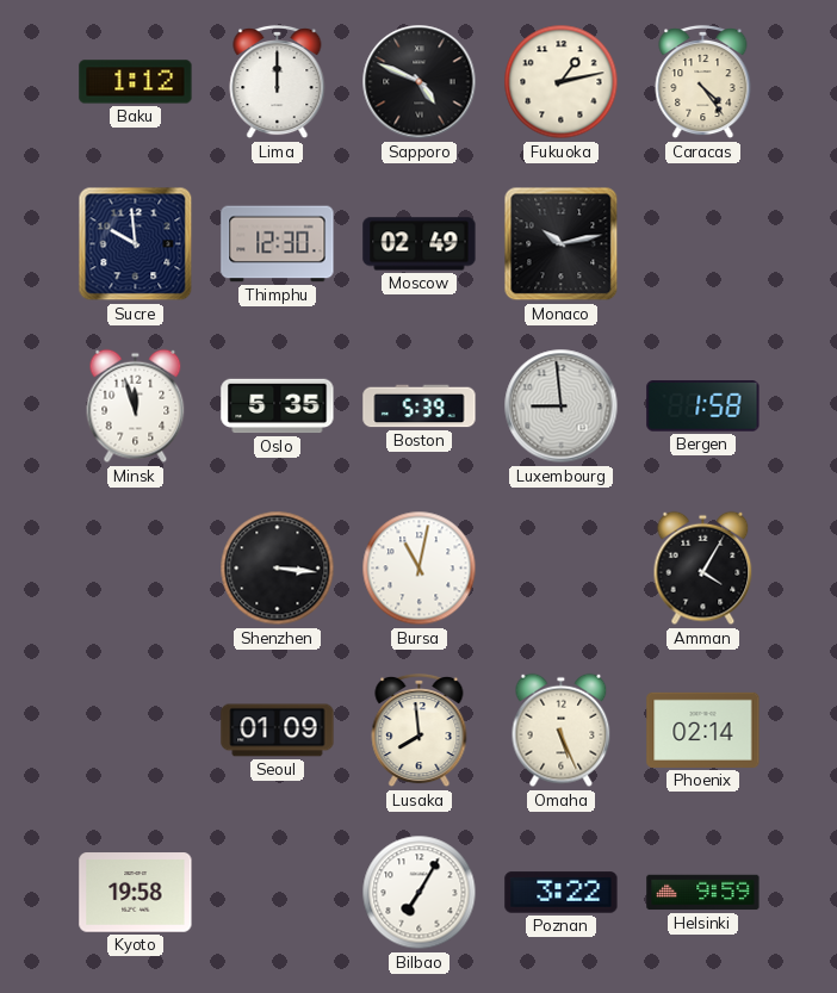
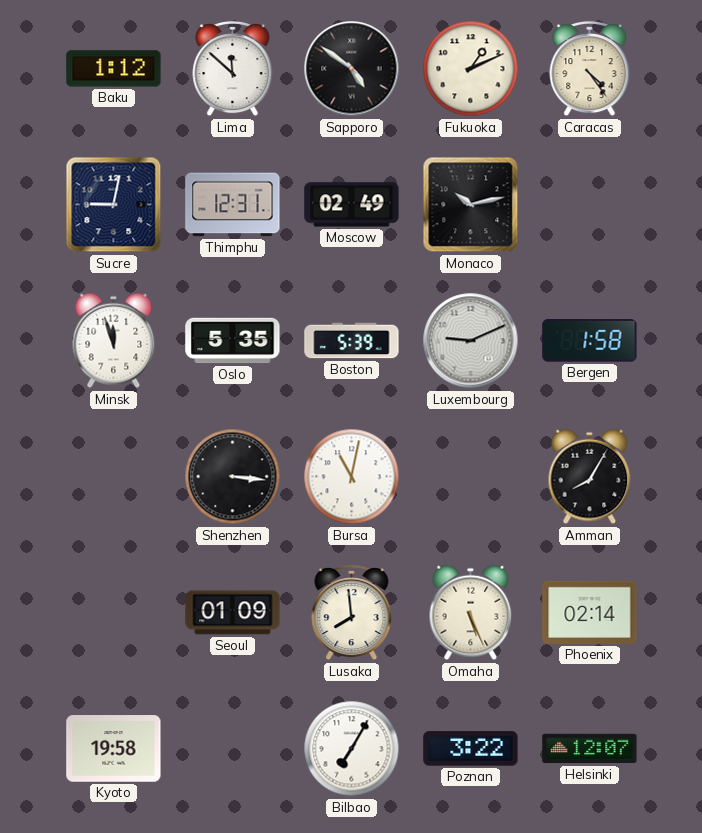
Lima: 12:00 -> 11:52
Sapporo: 4:49 -> 4:51
Fukuoka: 1:13 -> 1:11
Sucre: 9:59 -> 9:02
Thimphu: 12:30 -> 12:31
Luxembourg: 8:59 -> 9:11
Amman: 4:05 -> 8:05
Helsinki: 9:59 -> 12:07
